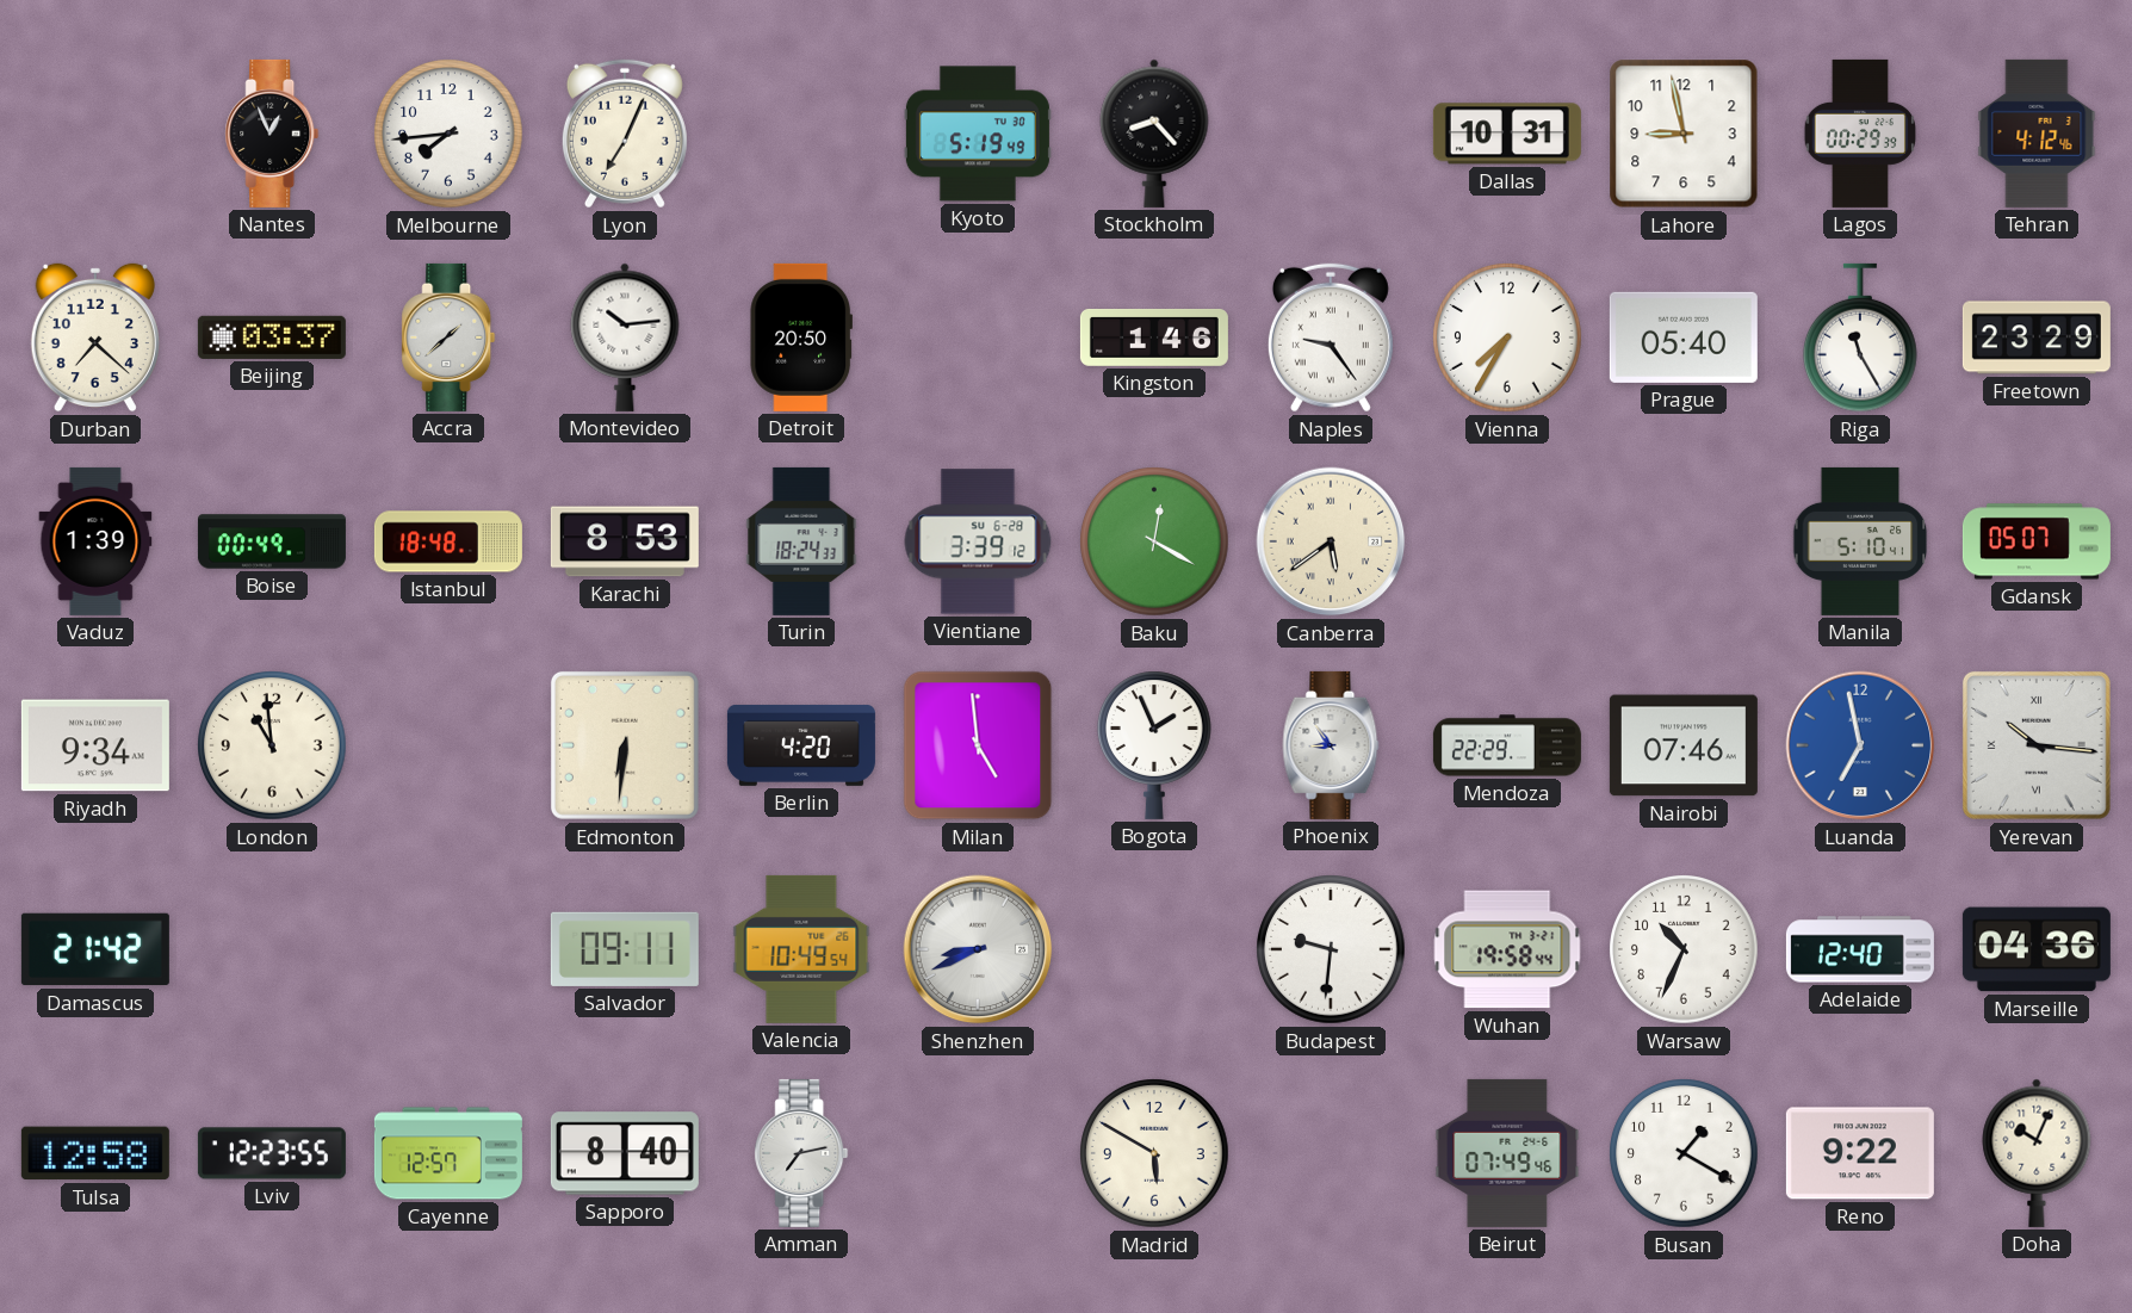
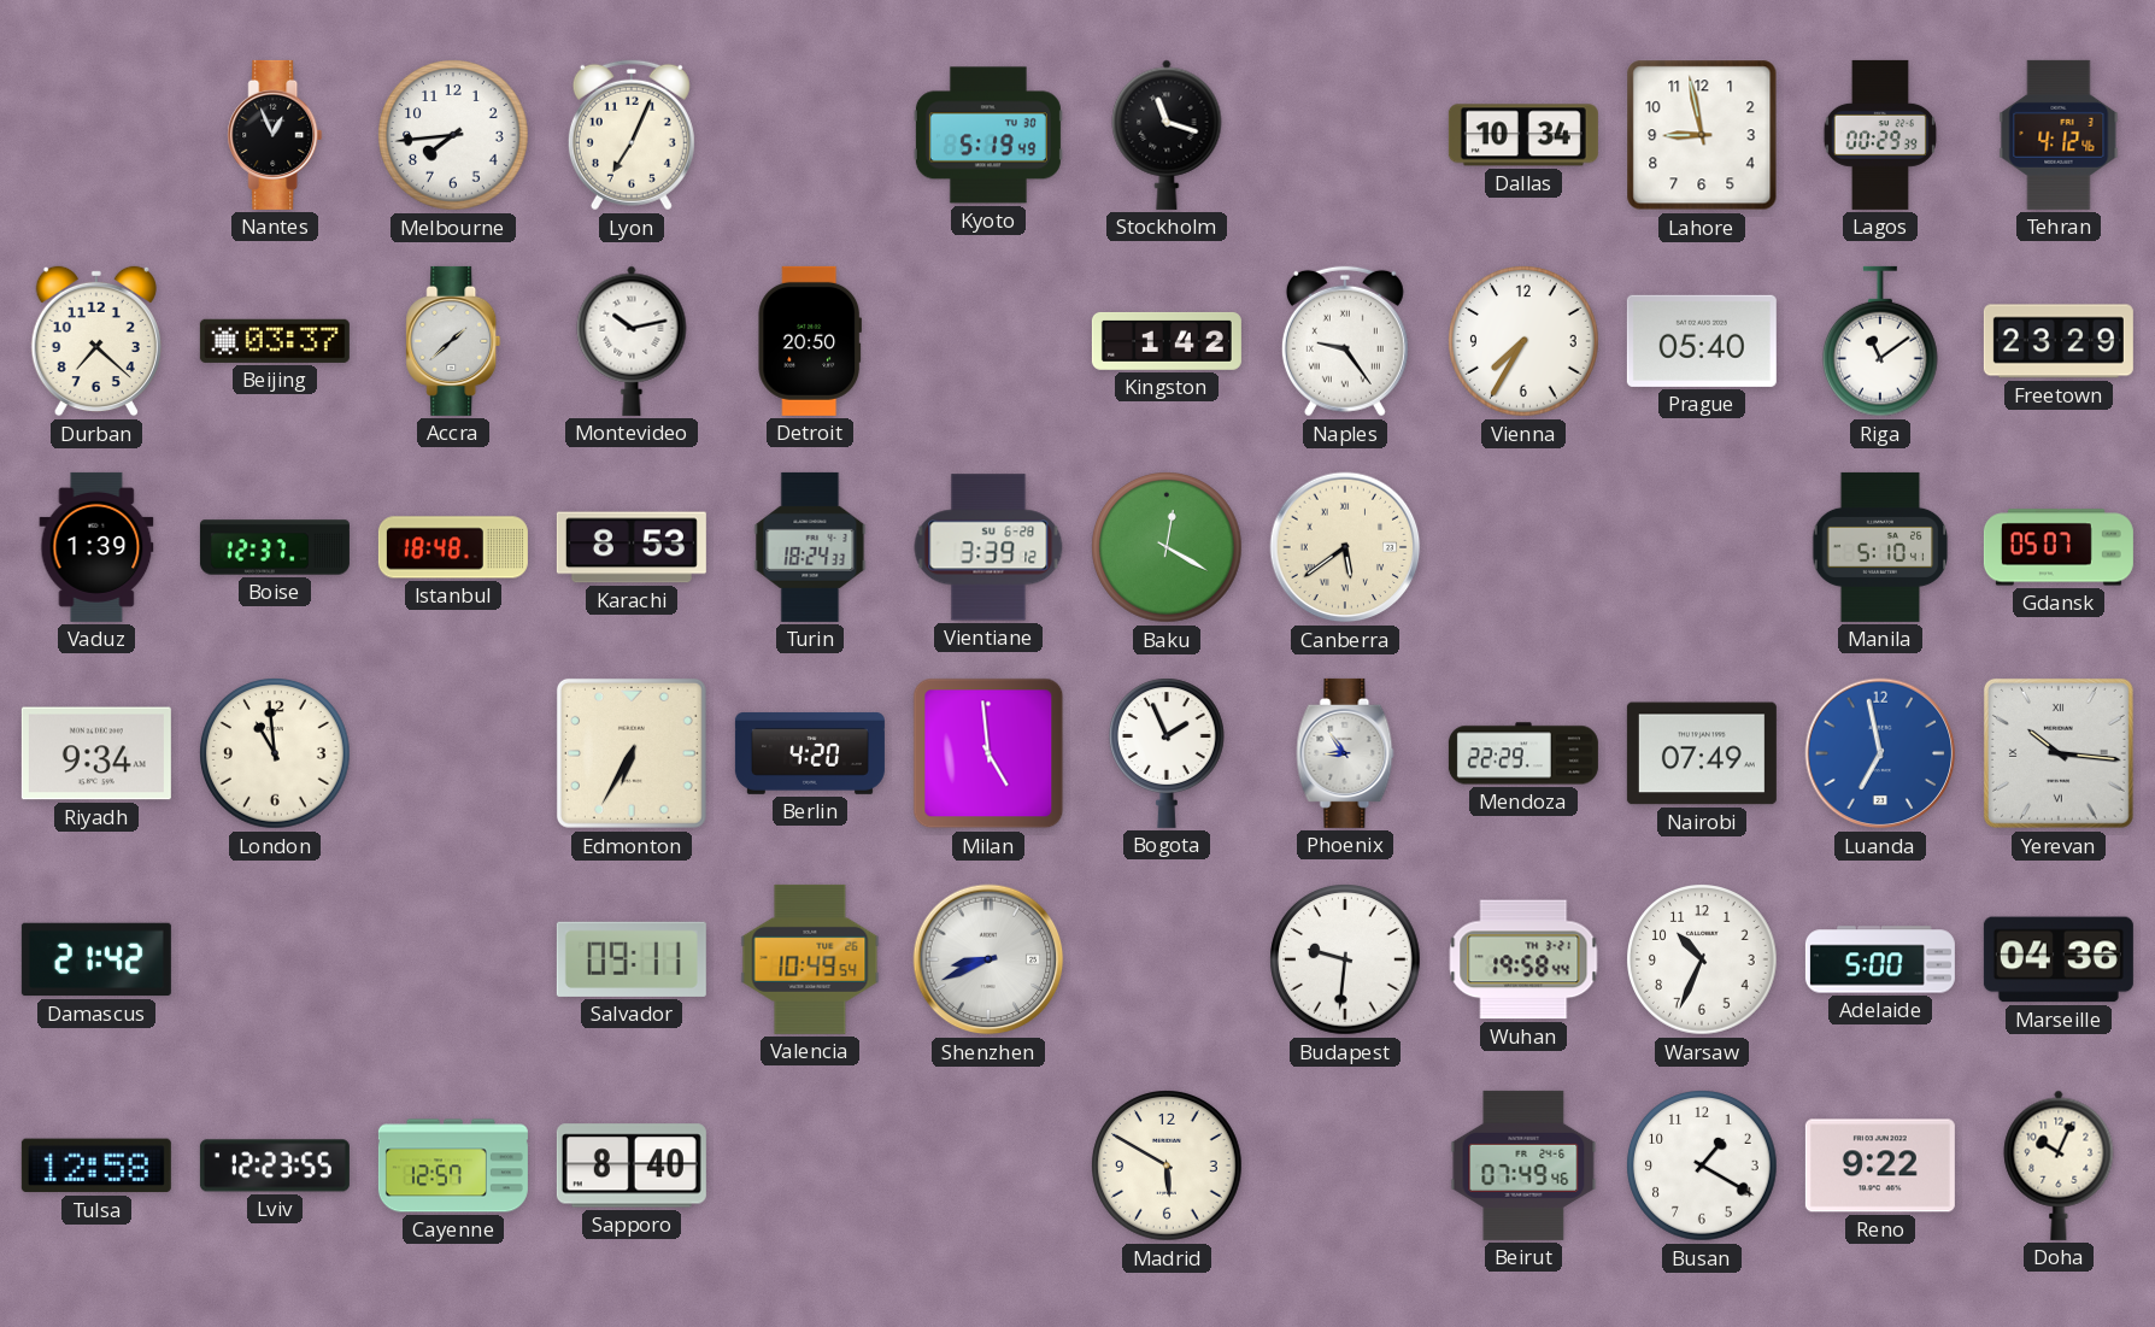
Stockholm: 8:23 -> 11:18
Dallas: 10:31 -> 10:34
Montevideo: 10:14 -> 10:13
Kingston: 1:46 -> 1:42
Riga: 11:25 -> 11:09
Boise: 00:49 -> 12:37
Edmonton: 6:31 -> 6:35
Nairobi: 07:46 -> 07:49
Adelaide: 12:40 -> 5:00
Amman: 7:13 -> none
